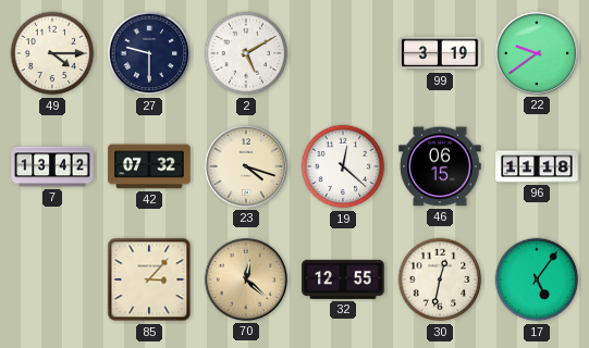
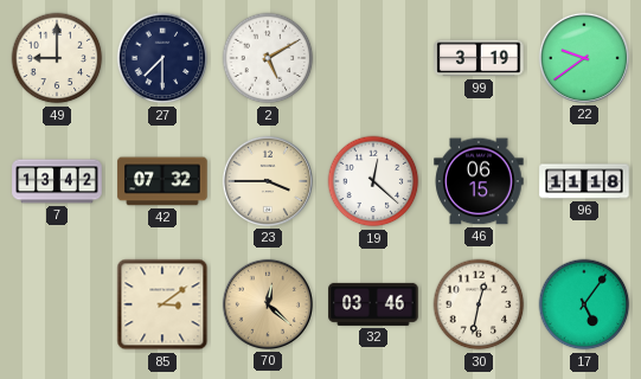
49: 4:15 -> 9:00
27: 9:30 -> 7:30
23: 4:18 -> 3:45
85: 3:07 -> 3:09
32: 12:55 -> 03:46
